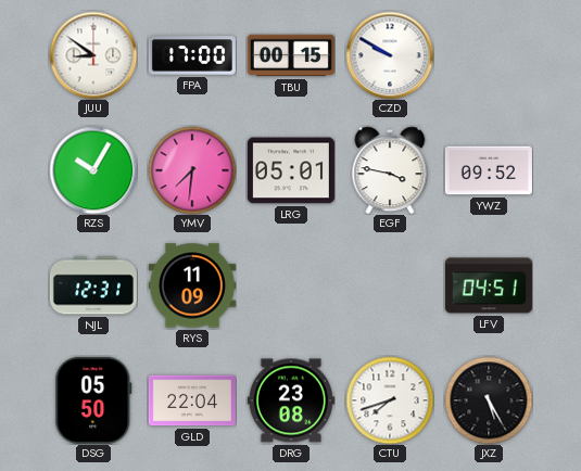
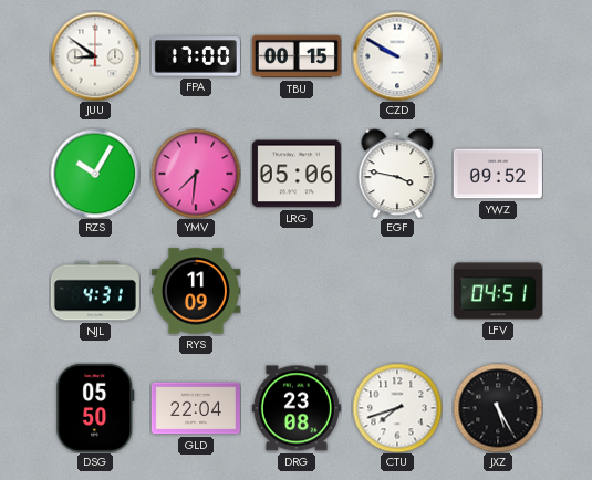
LRG: 05:01 -> 05:06
NJL: 12:31 -> 4:31
